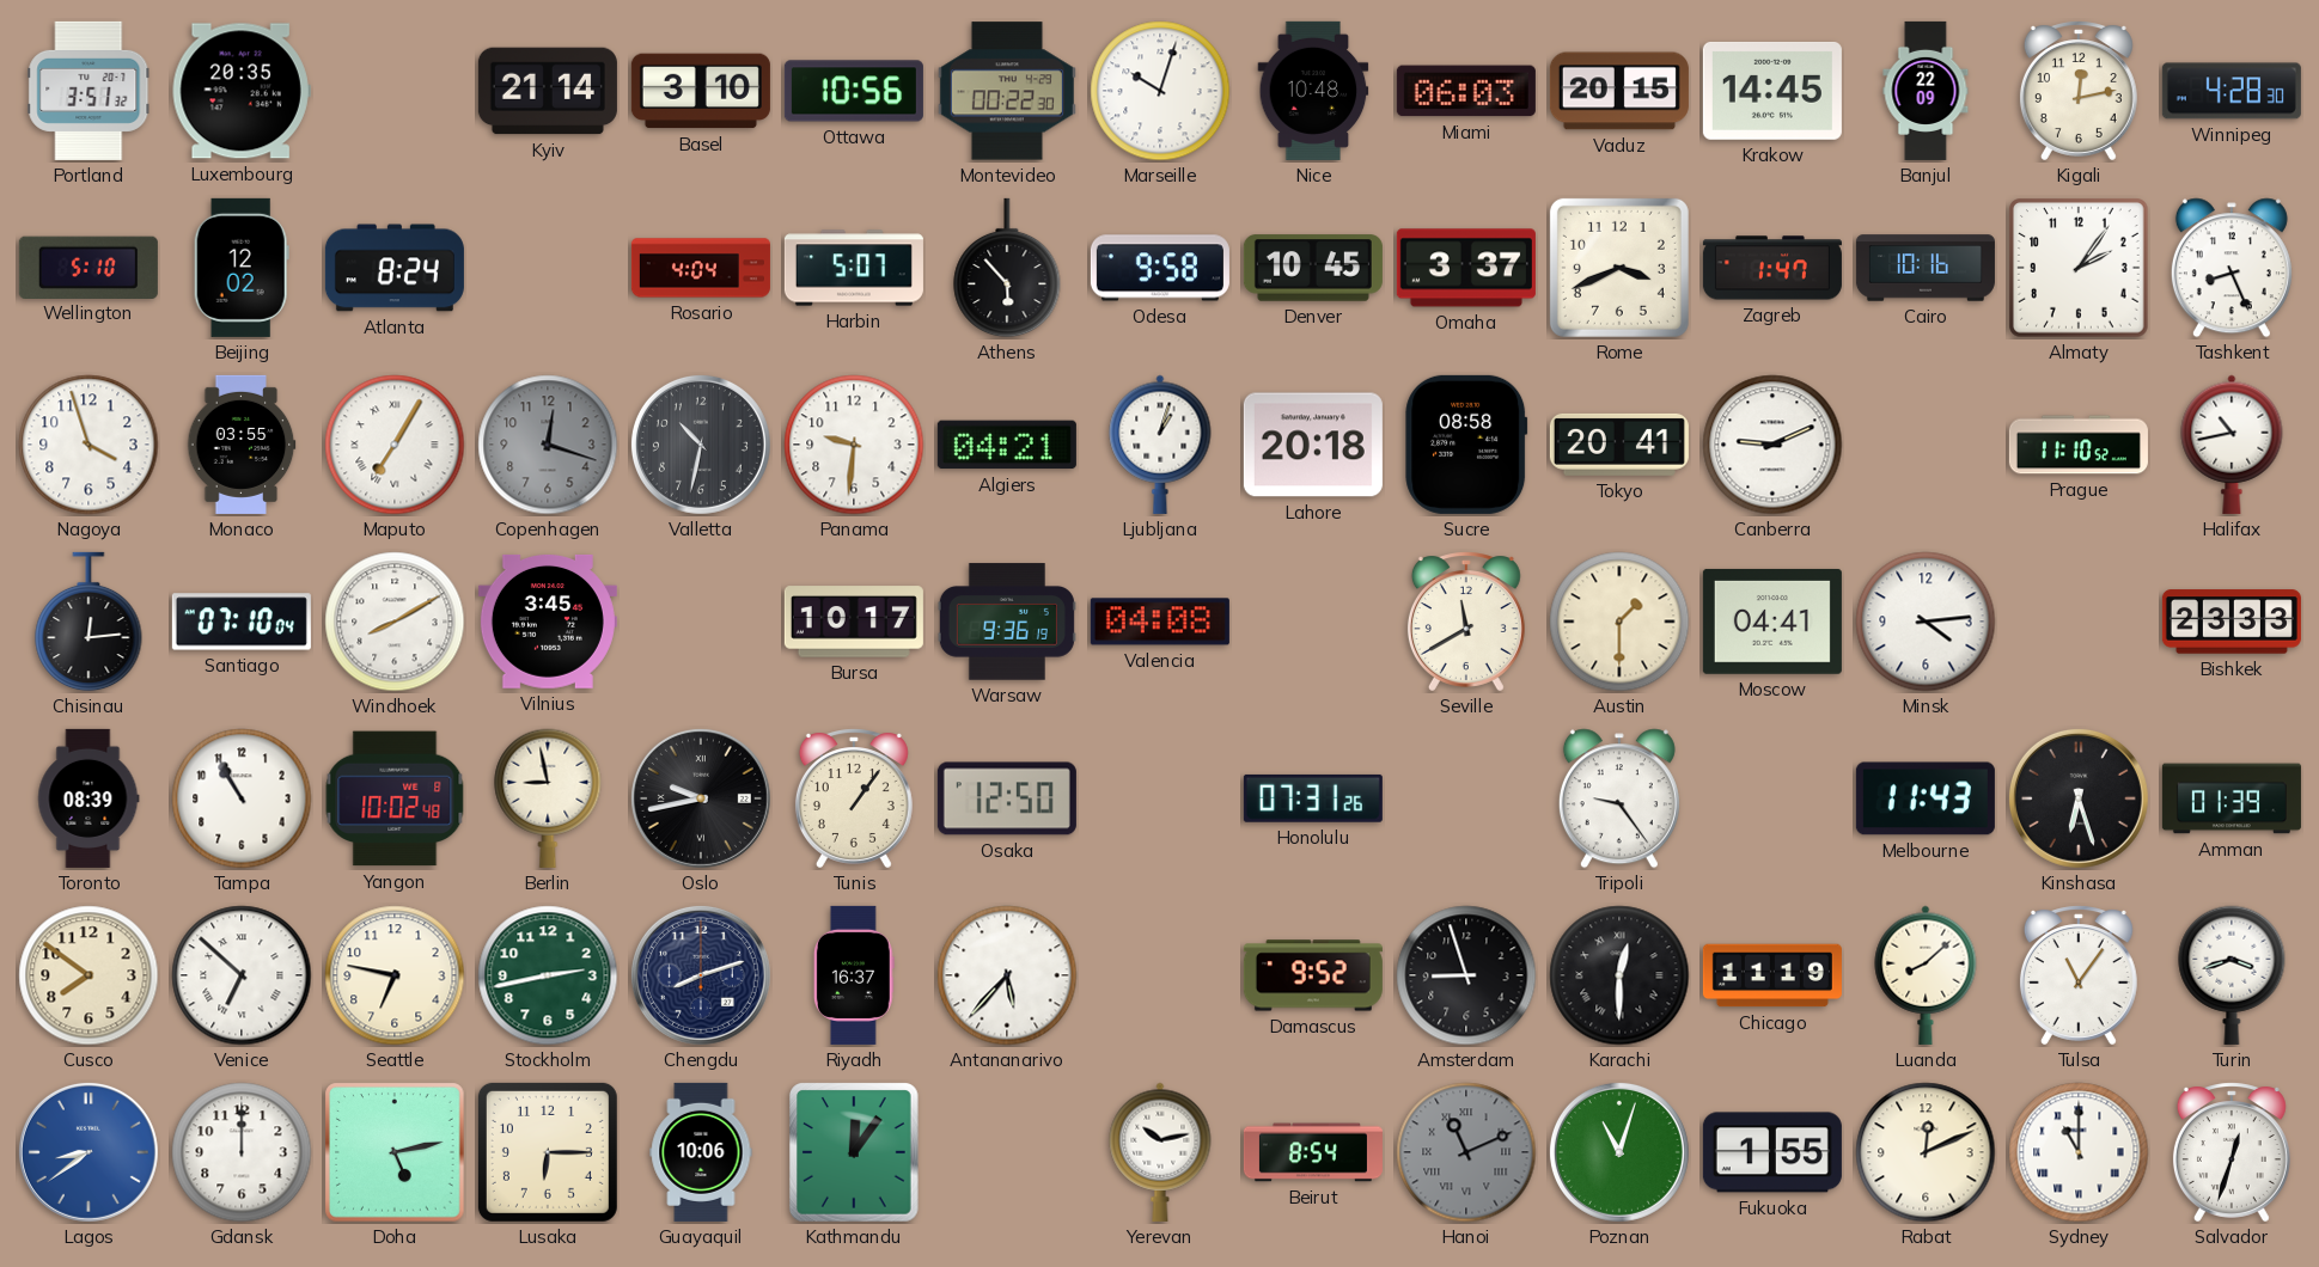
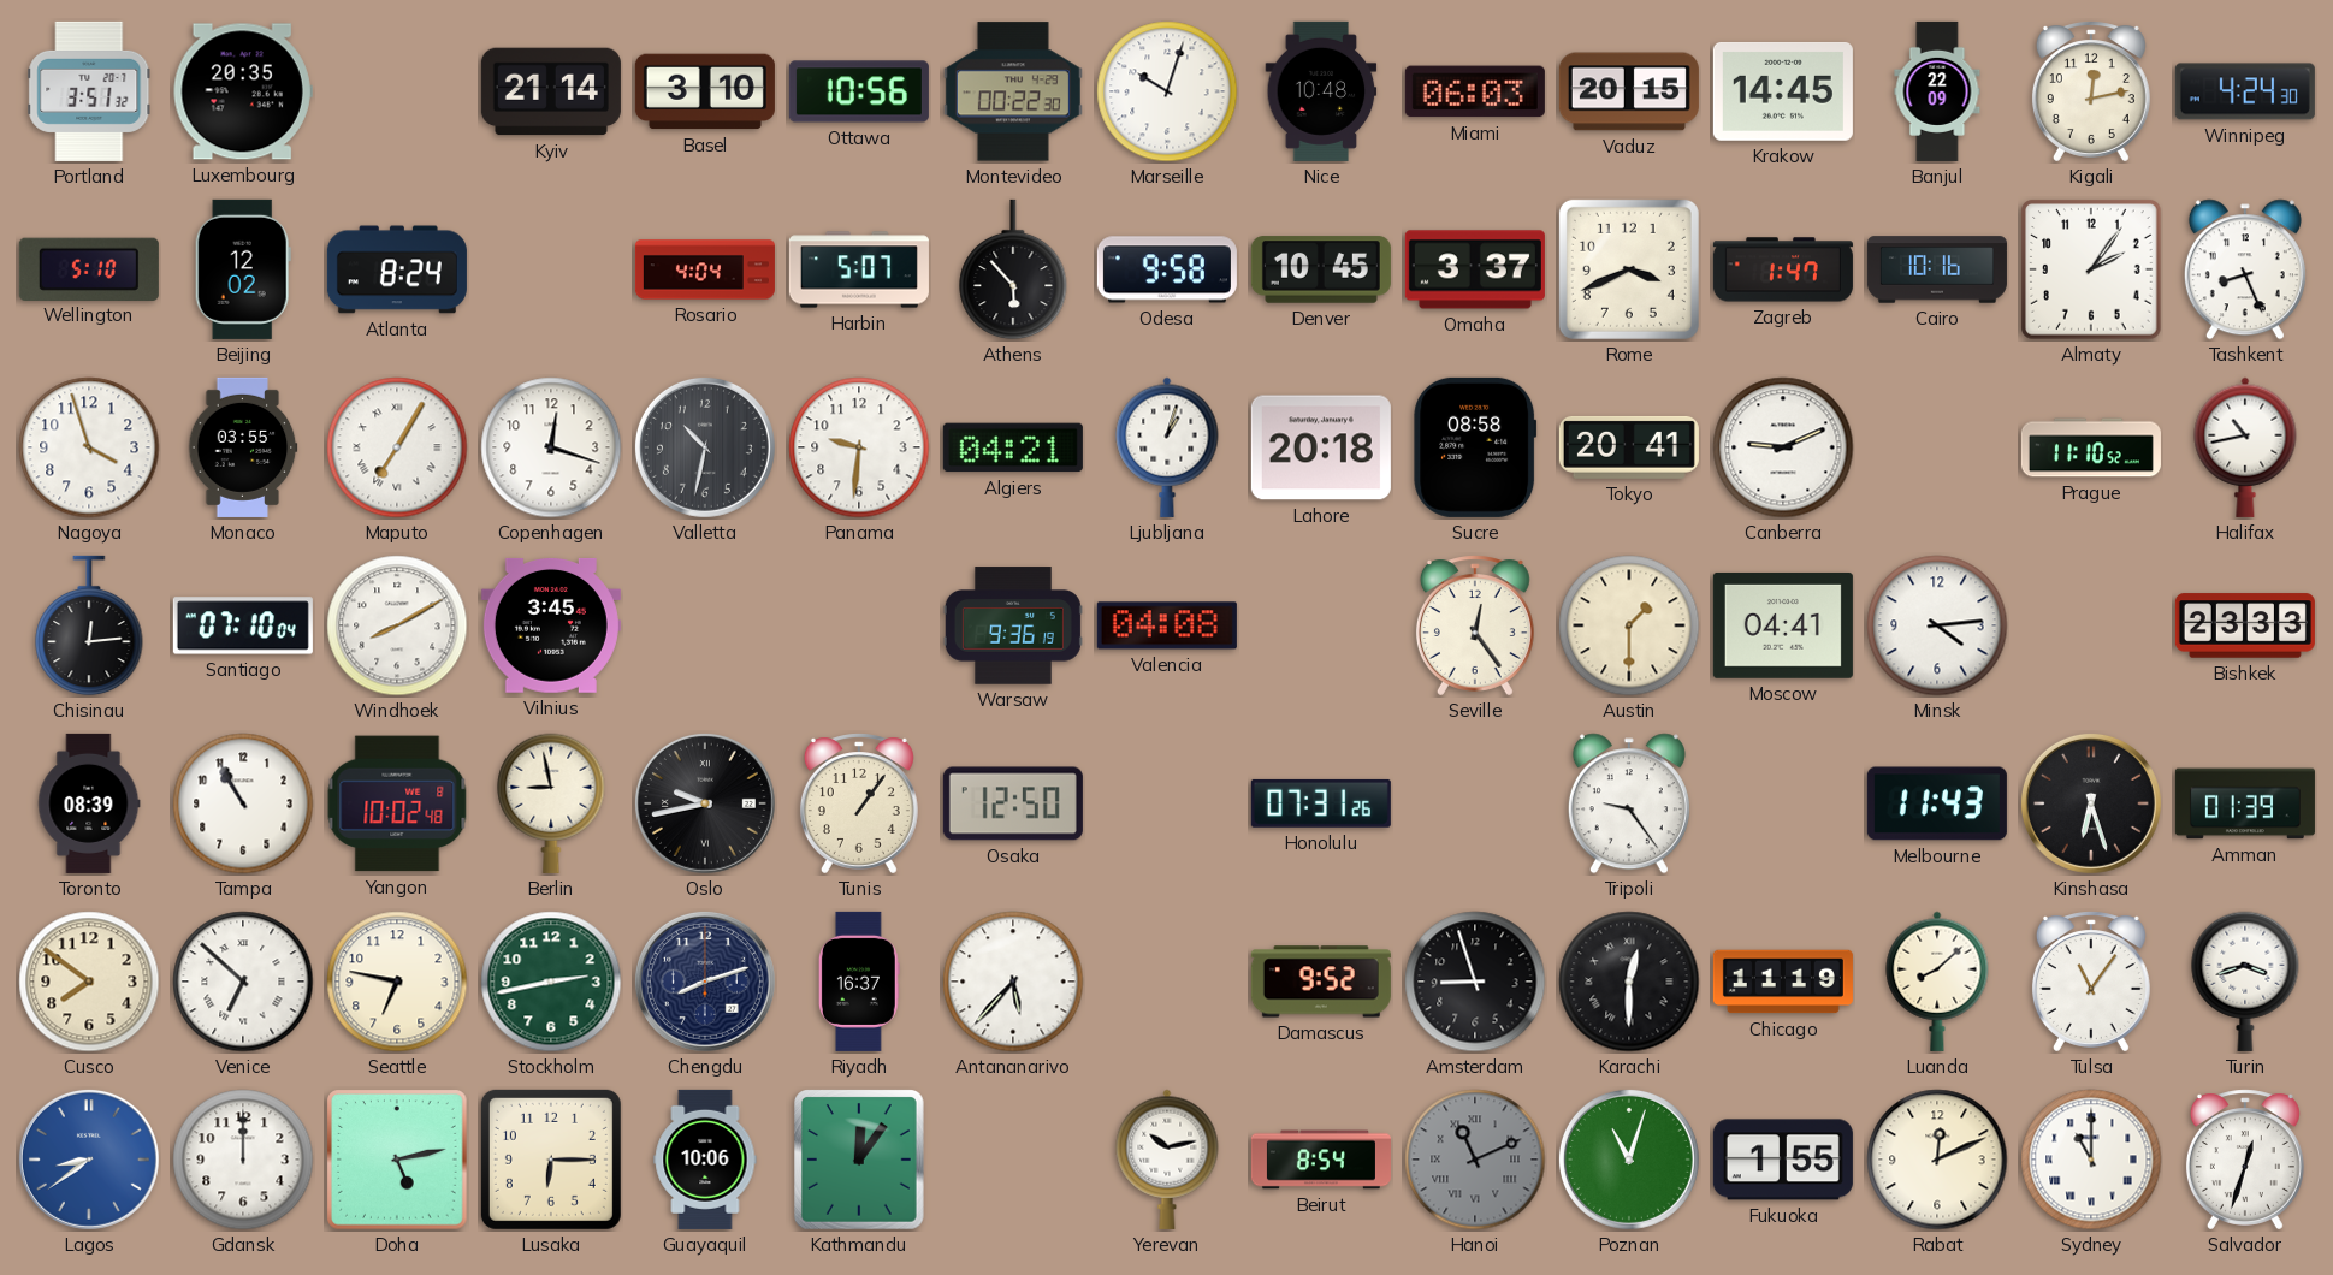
Winnipeg: 4:28 -> 4:24
Copenhagen dial: grey -> white
Bursa: 10:17 -> none
Seville: 11:40 -> 12:24
